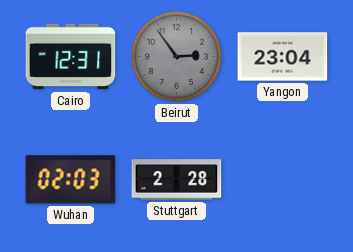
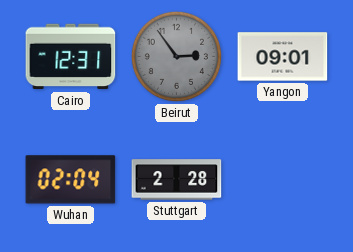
Yangon: 23:04 -> 09:01
Wuhan: 02:03 -> 02:04
